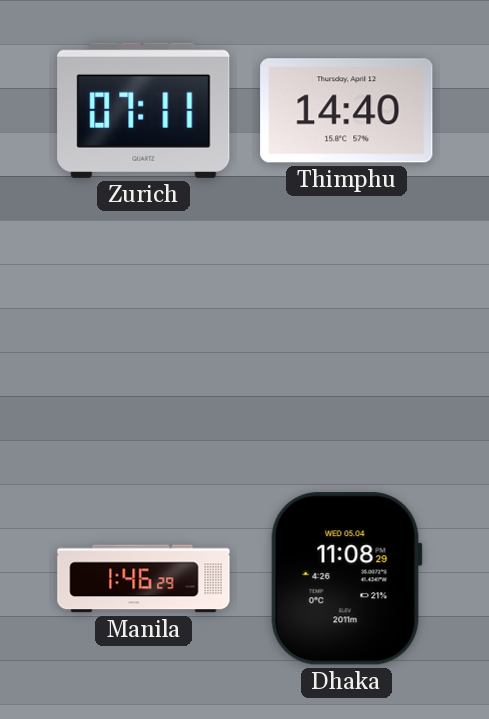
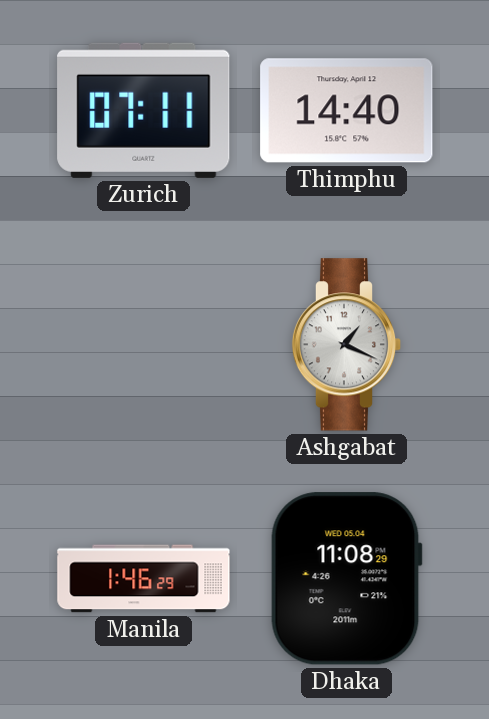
Ashgabat: none -> 1:19
